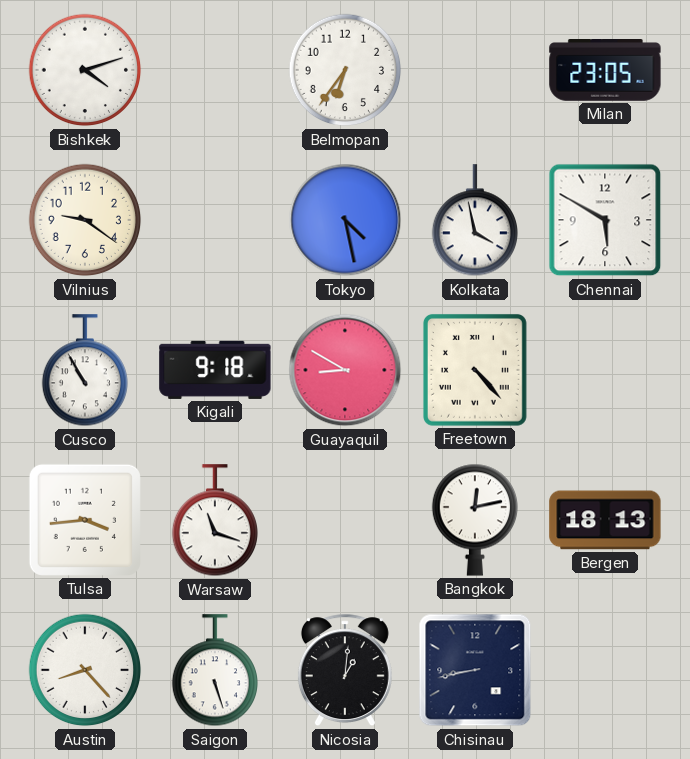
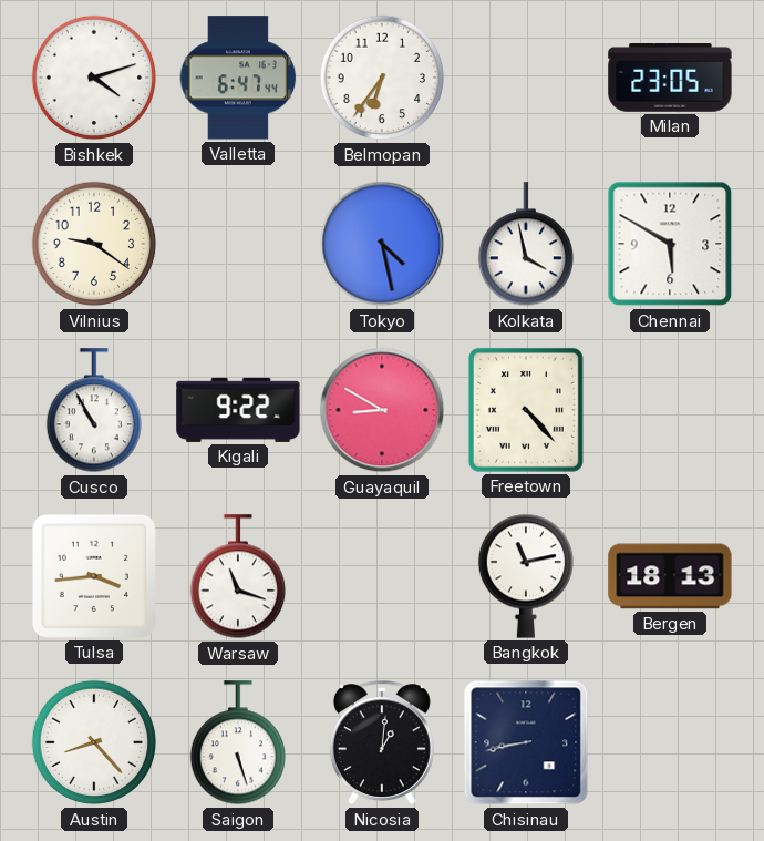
Valletta: none -> 6:47
Kigali: 9:18 -> 9:22
Bangkok: 12:13 -> 11:13
